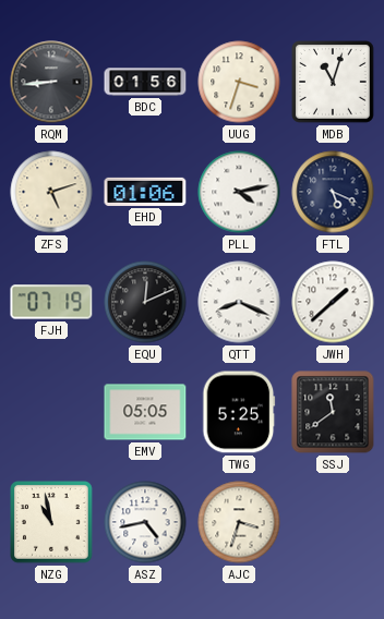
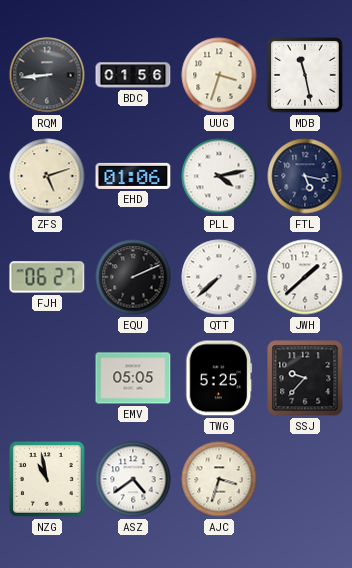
MDB: 11:03 -> 11:28
FTL: 5:19 -> 5:17
FJH: 07:19 -> 06:27
EQU: 12:11 -> 2:11
QTT: 8:19 -> 7:38
SSJ: 11:39 -> 9:37
ASZ: 4:43 -> 4:39
